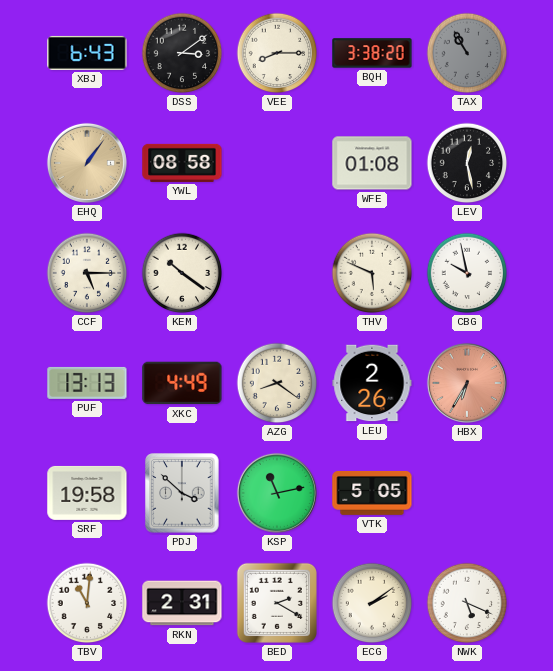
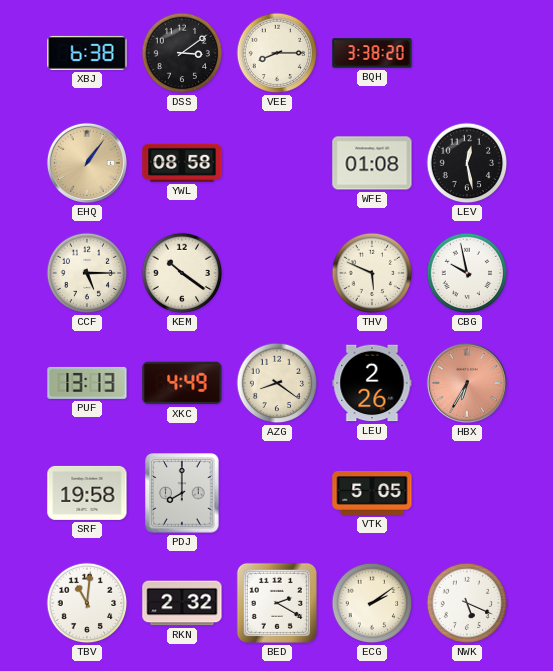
XBJ: 6:43 -> 6:38
TAX: 10:55 -> none
PDJ: 3:52 -> 8:00
KSP: 11:13 -> none
RKN: 2:31 -> 2:32
